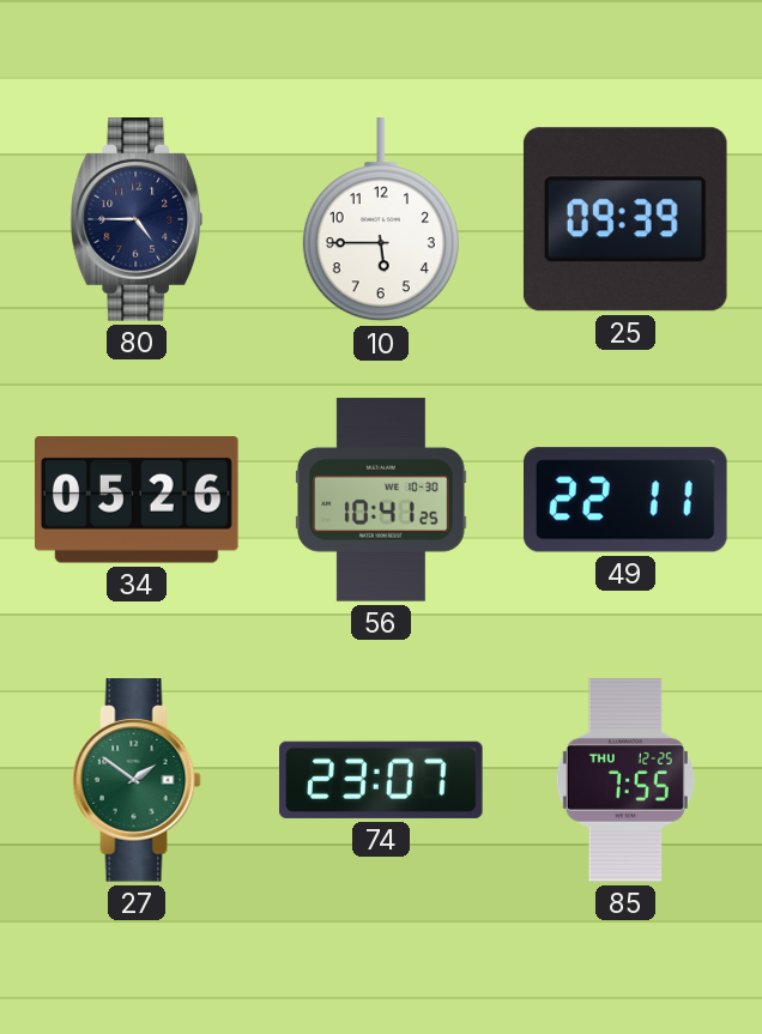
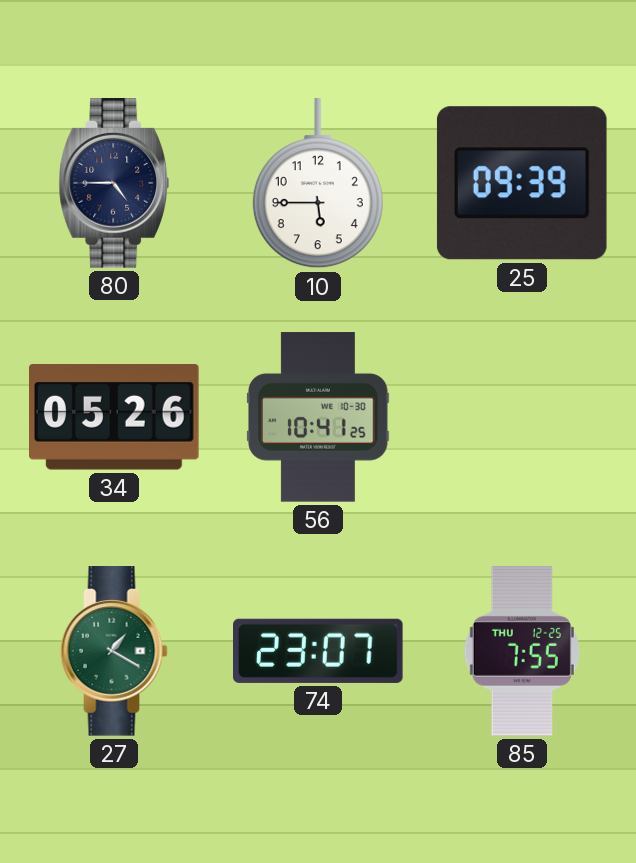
49: 22:11 -> none
27: 1:51 -> 1:20
